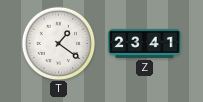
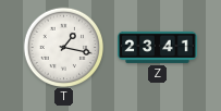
T: 1:21 -> 1:17
